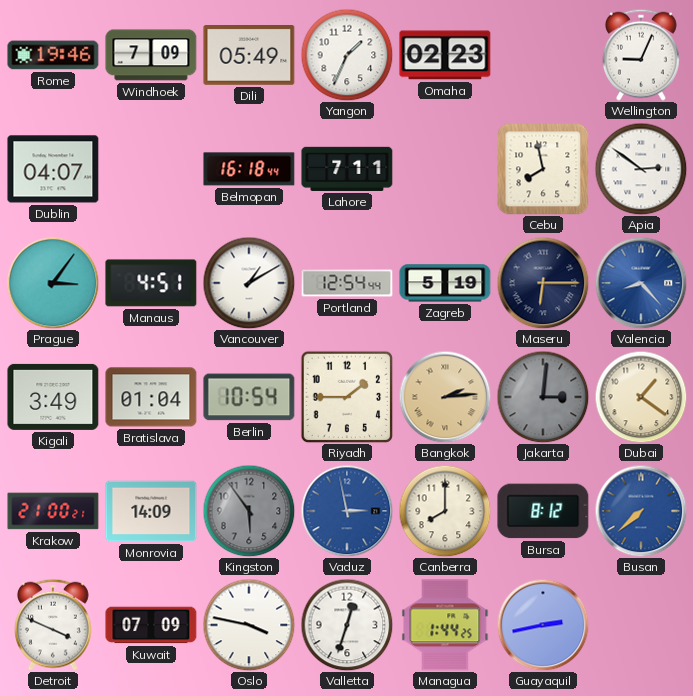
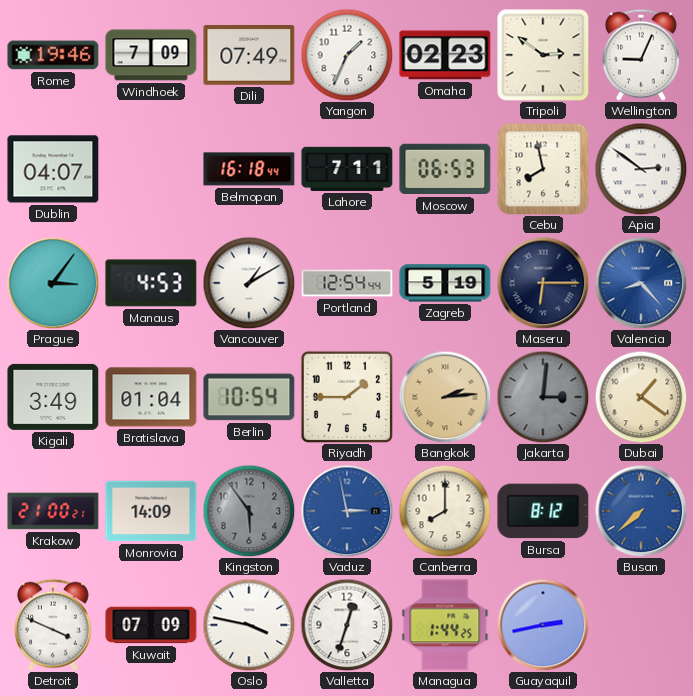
Dili: 05:49 -> 07:49
Tripoli: none -> 2:51
Moscow: none -> 06:53
Manaus: 4:51 -> 4:53
